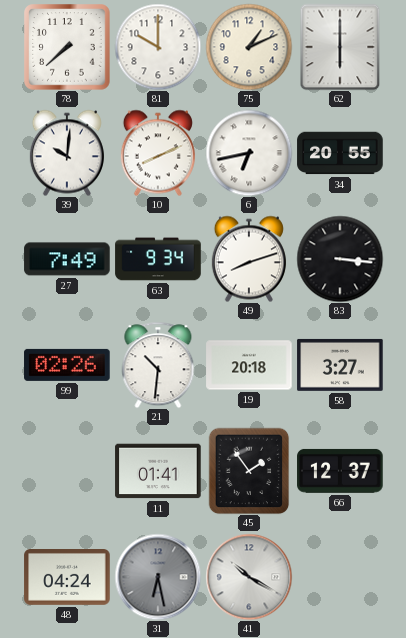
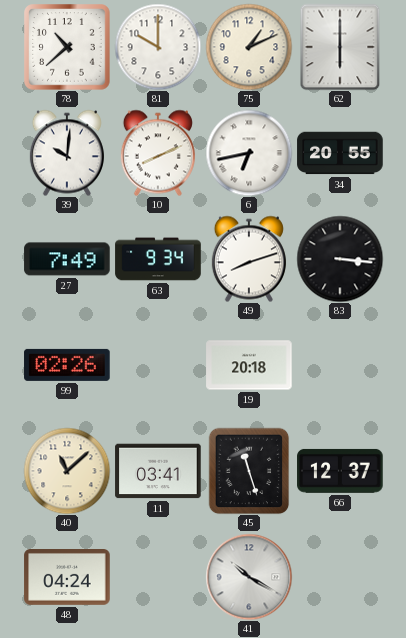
78: 7:38 -> 10:38
21: 10:31 -> none
58: 3:27 -> none
40: none -> 11:08
11: 01:41 -> 03:41
45: 1:54 -> 11:27
31: 6:28 -> none
